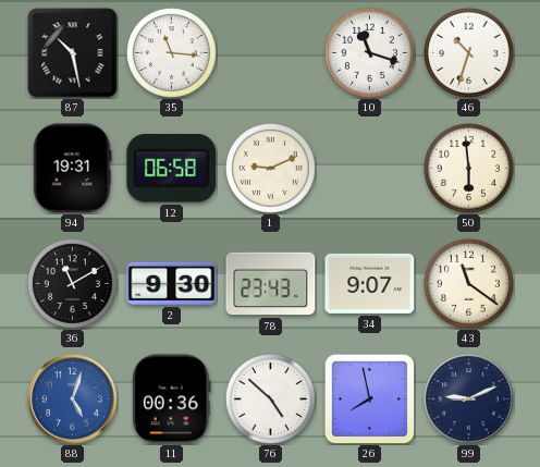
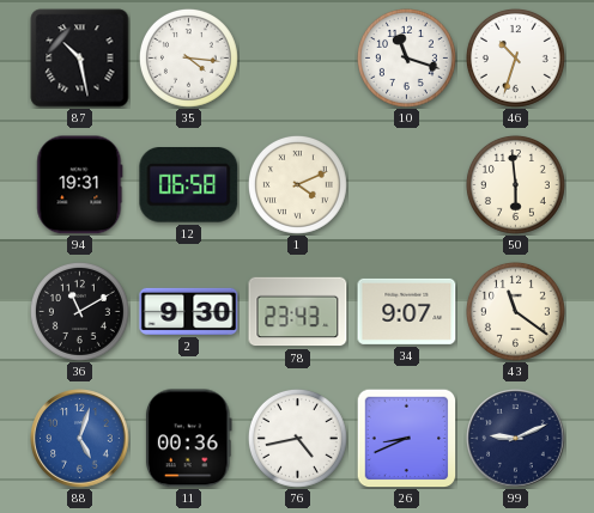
35: 11:16 -> 4:16
1: 9:11 -> 4:11
76: 4:52 -> 4:43
26: 7:58 -> 8:41
